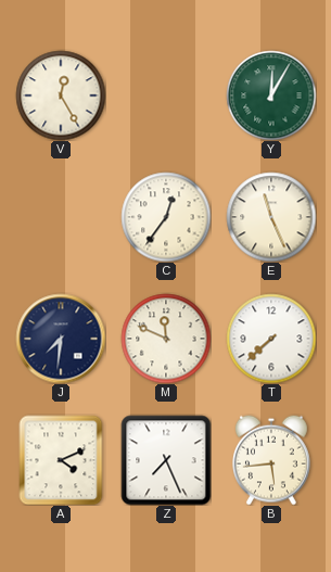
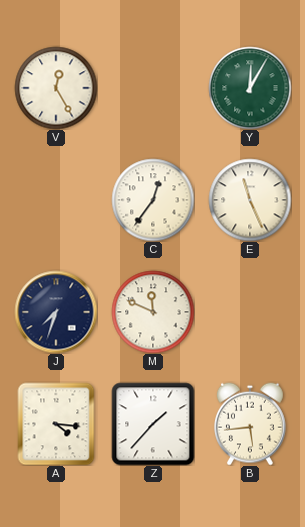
J: 7:31 -> 7:33
T: 7:38 -> none
A: 4:11 -> 4:16
Z: 7:26 -> 1:37
